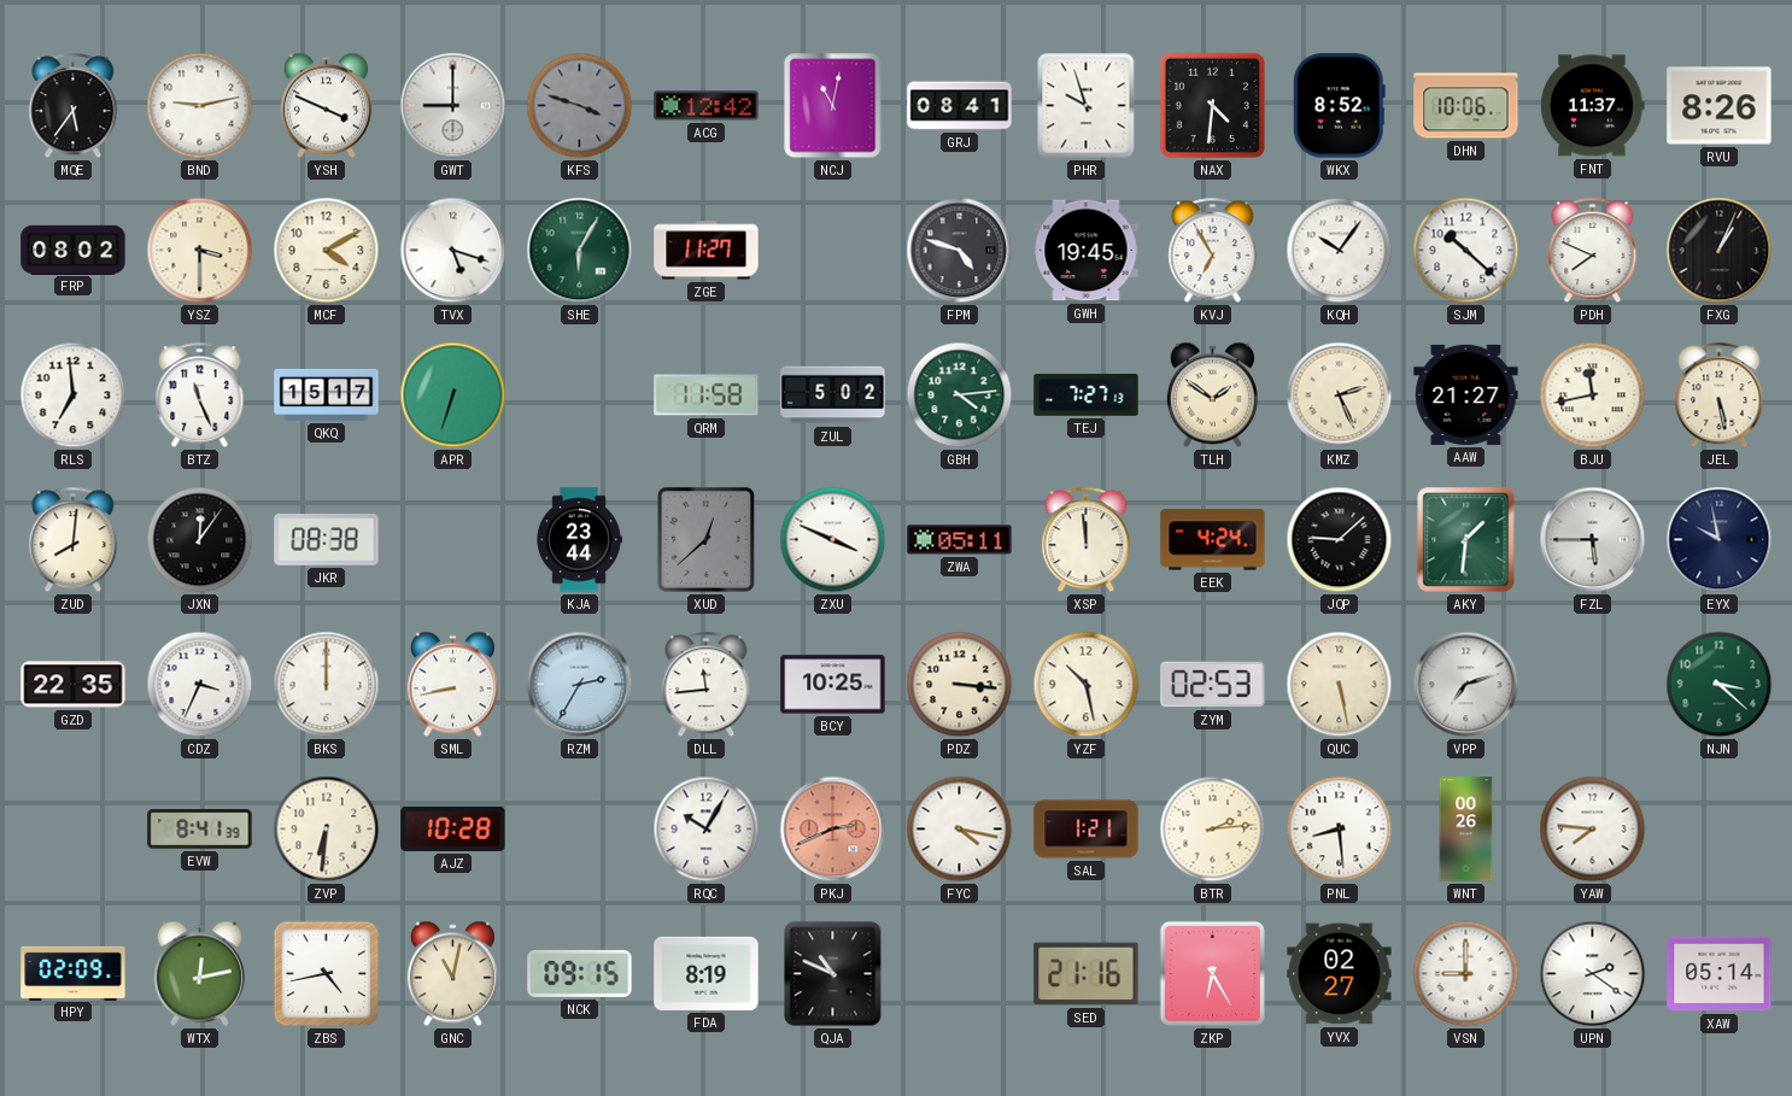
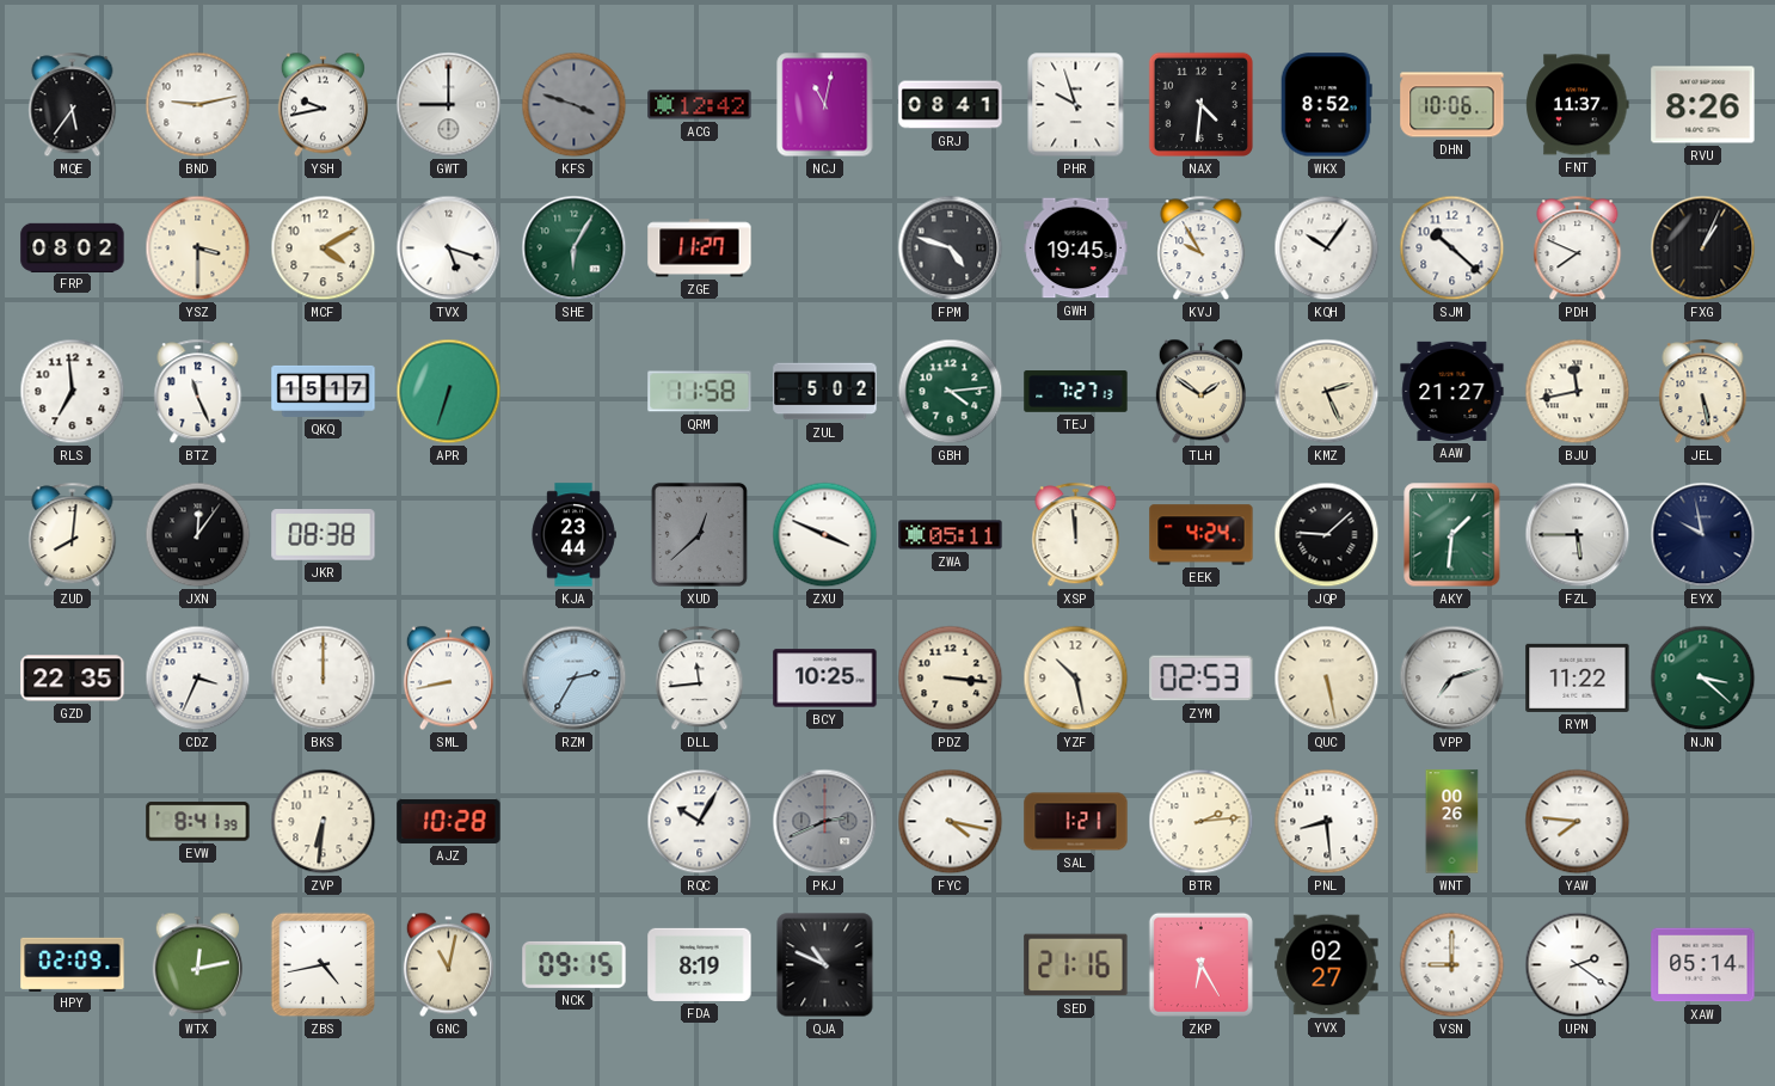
YSH: 3:49 -> 9:43
KVJ: 6:55 -> 9:55
RYM: none -> 11:22
PKJ dial: salmon -> grey
